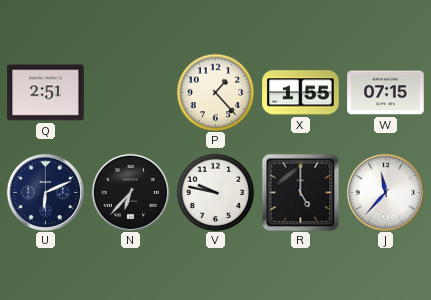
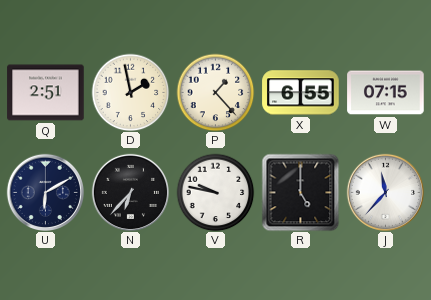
D: none -> 1:58
X: 1:55 -> 6:55
U: 6:11 -> 6:10
